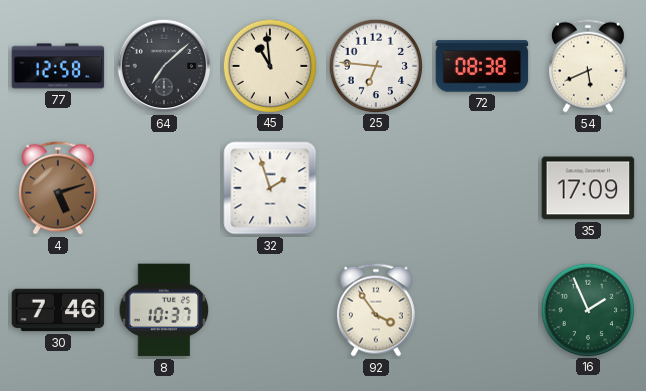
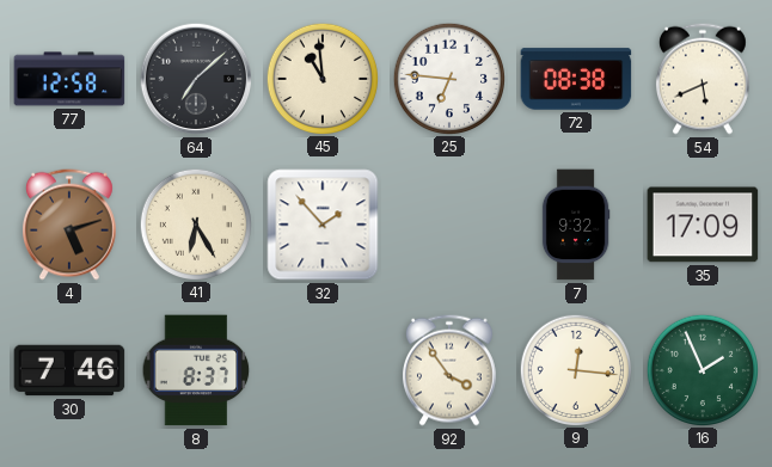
41: none -> 6:25
32: 1:57 -> 1:53
7: none -> 9:32
8: 10:37 -> 8:37
9: none -> 12:16
